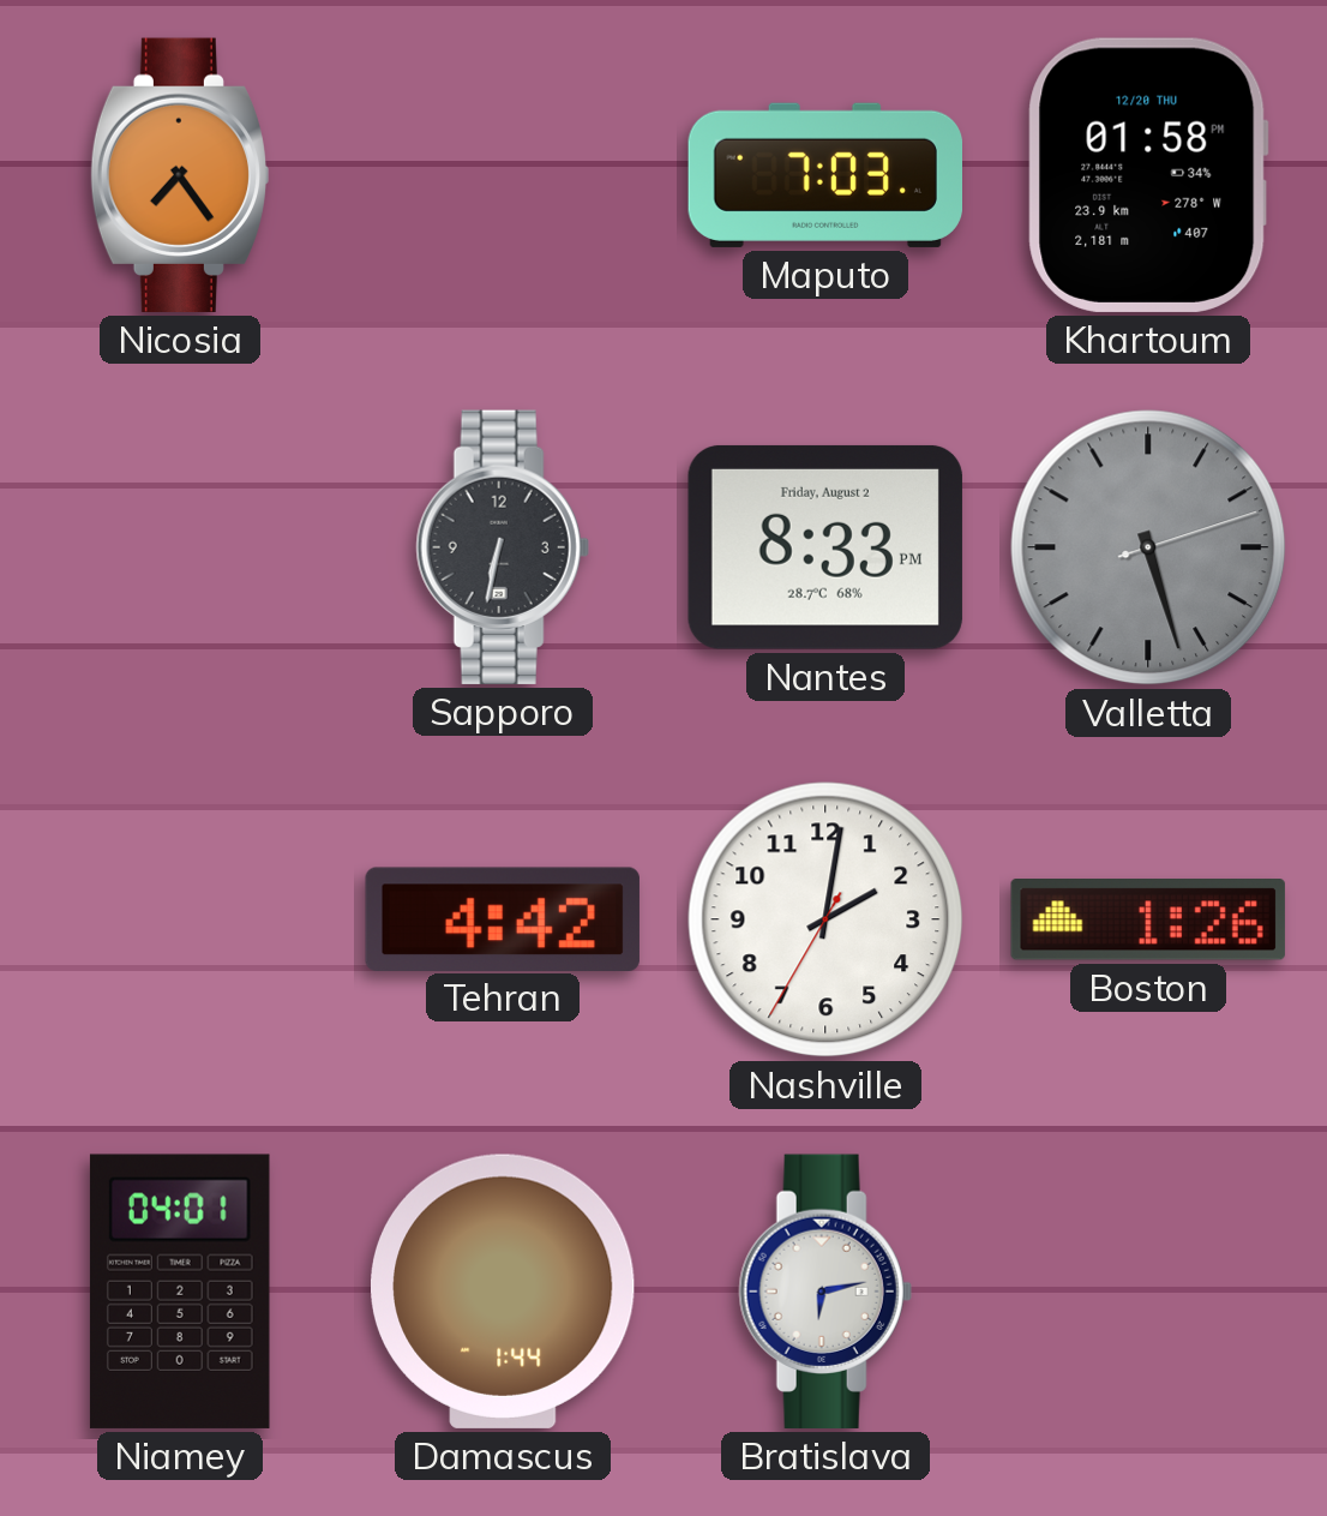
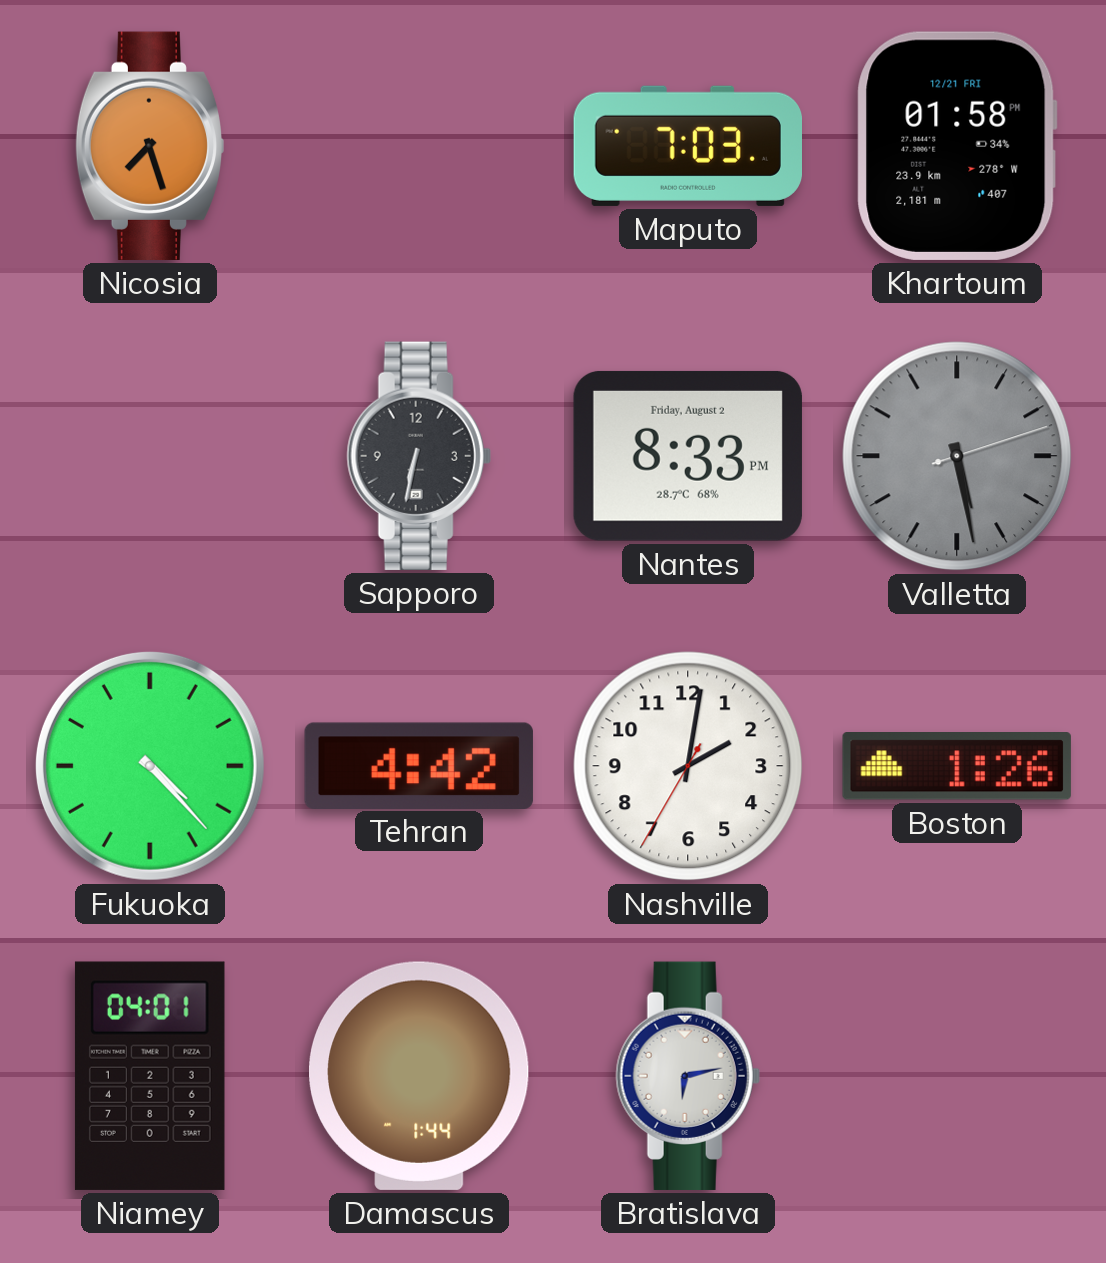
Nicosia: 7:24 -> 7:27
Khartoum date: 12/20 THU -> 12/21 FRI
Valletta: 5:27 -> 5:28
Fukuoka: none -> 4:23
